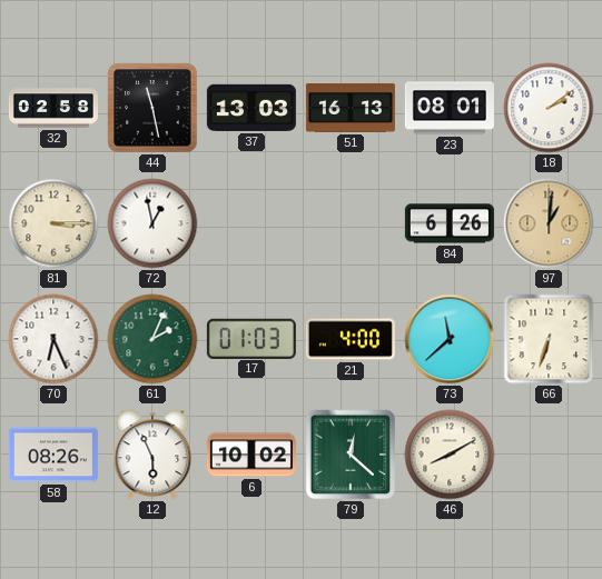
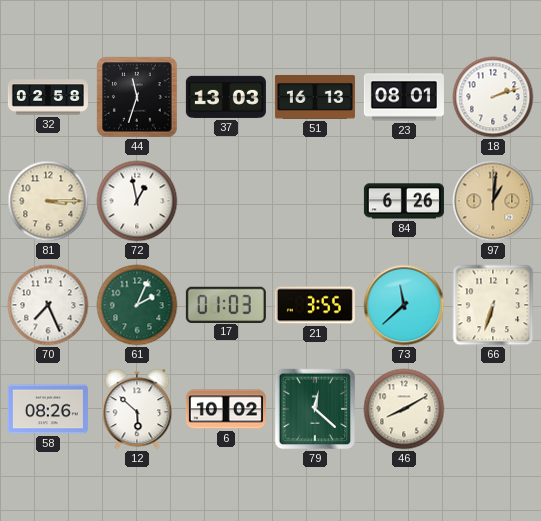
44: 11:28 -> 11:33
18: 2:09 -> 2:12
70: 6:26 -> 7:26
21: 4:00 -> 3:55
12: 5:56 -> 5:52
